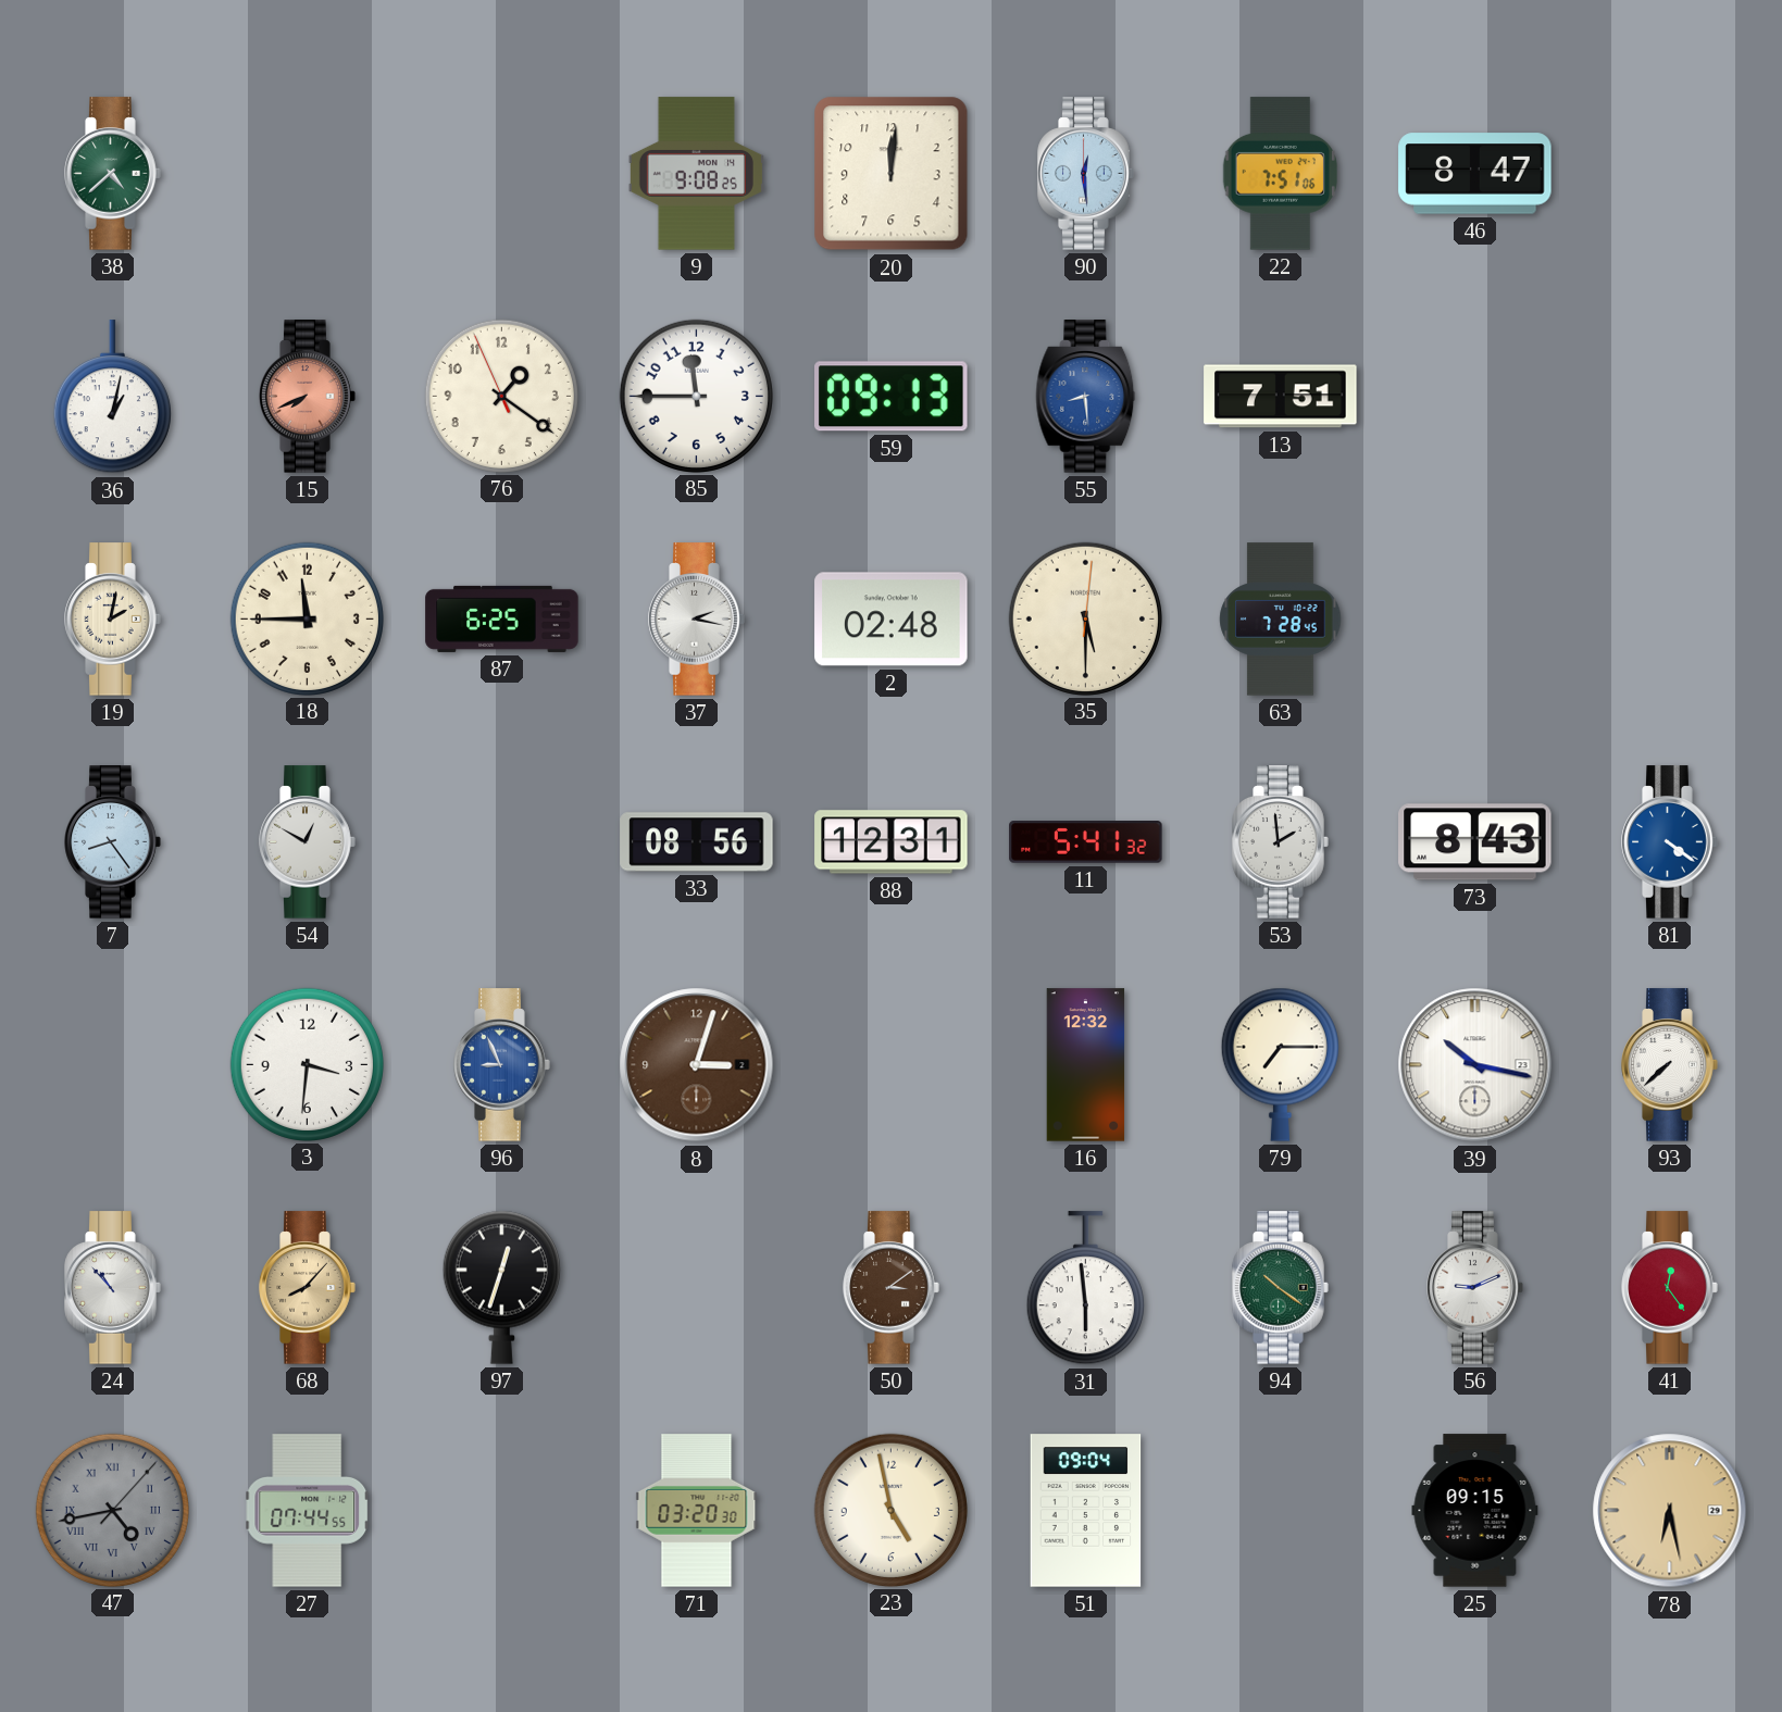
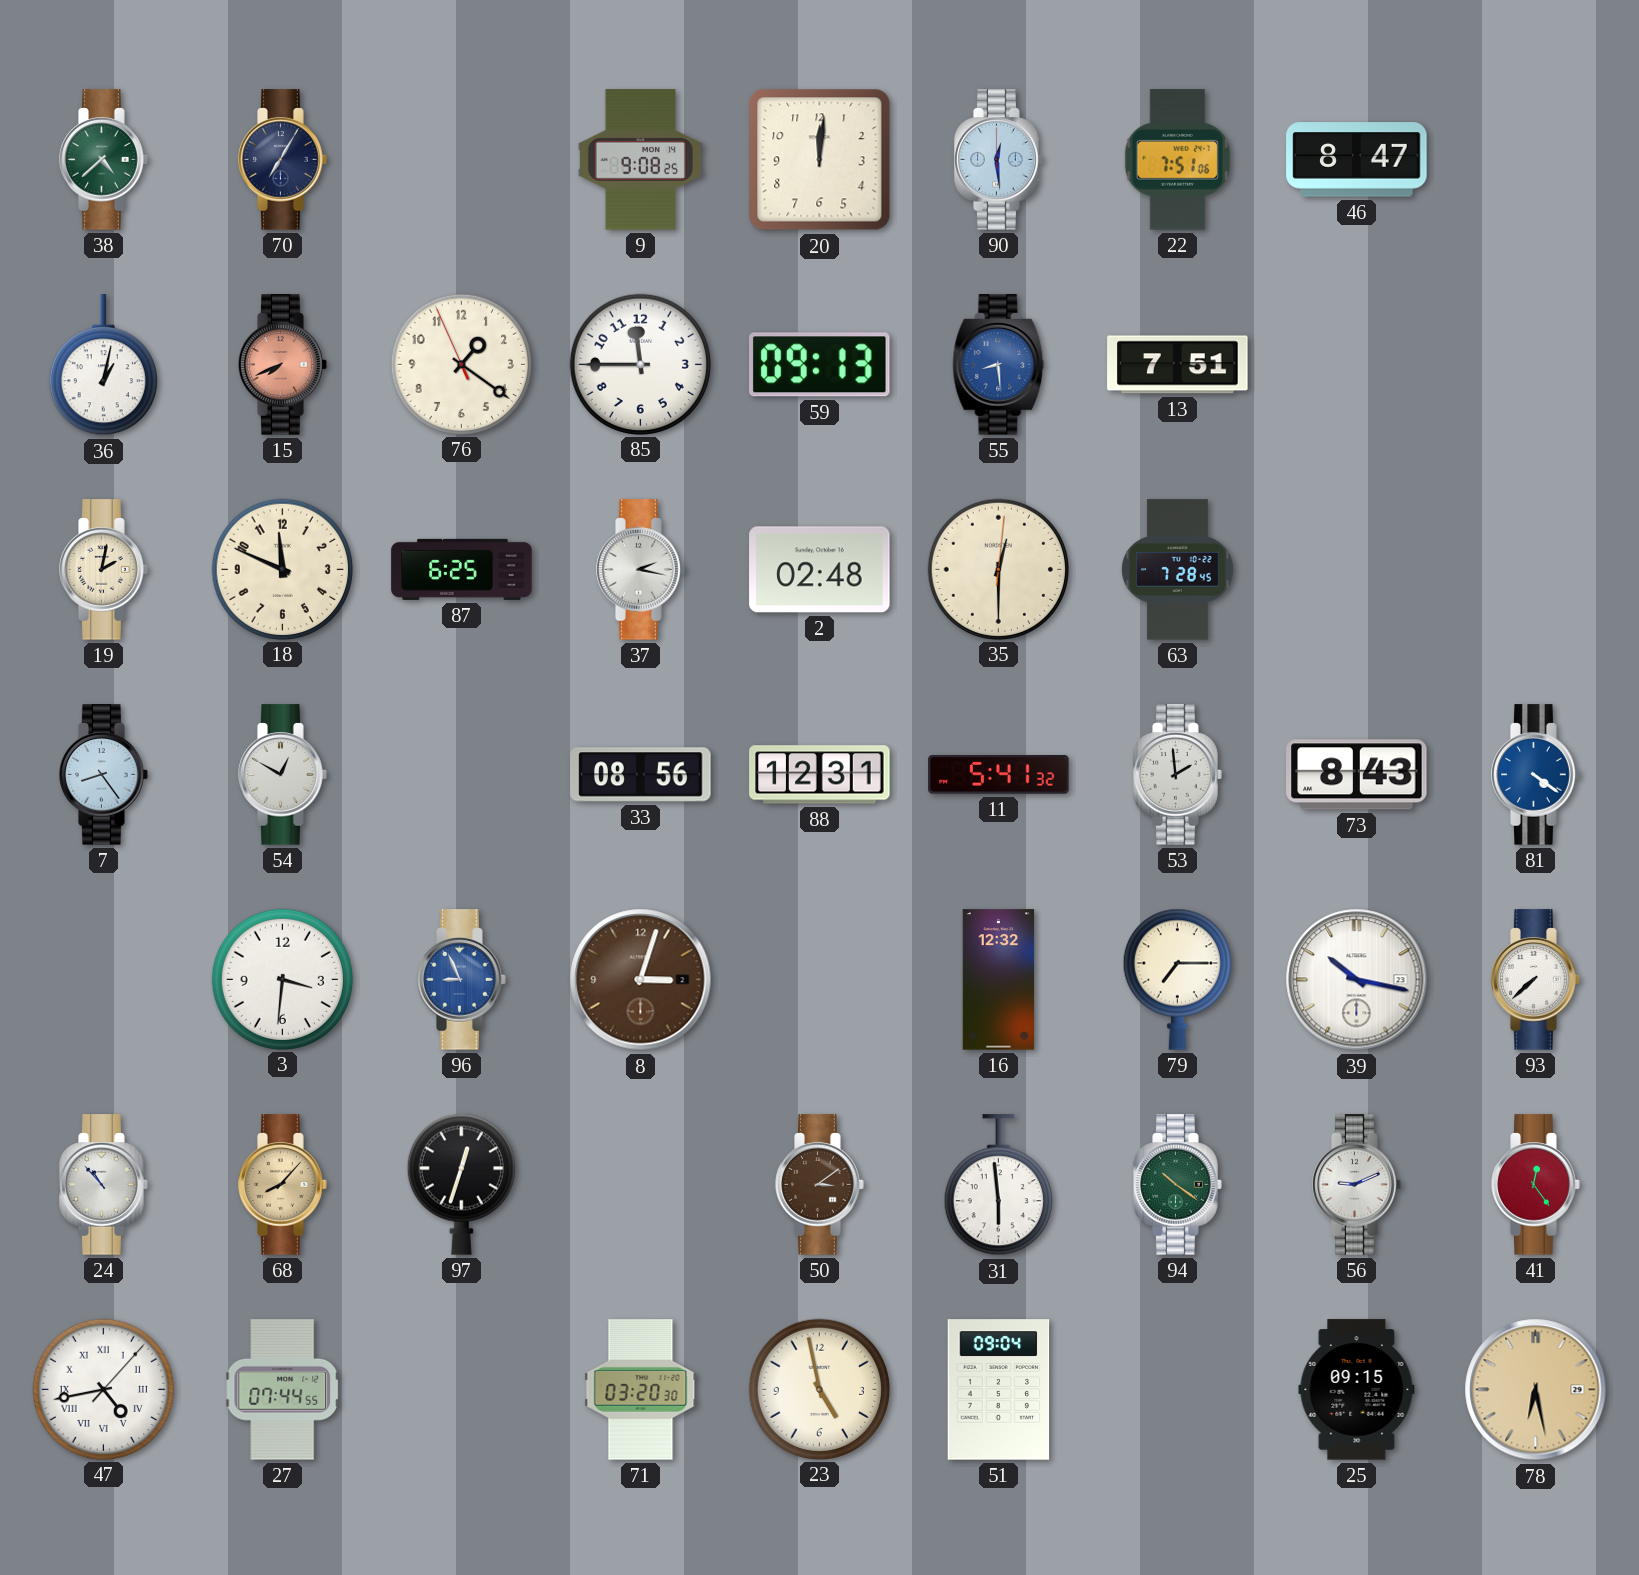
70: none -> 7:05
18: 11:45 -> 11:49
35: 5:30 -> 12:30
47 dial: grey -> white
